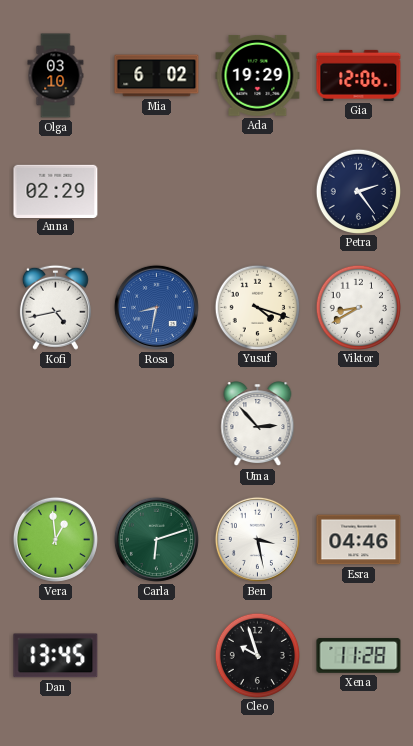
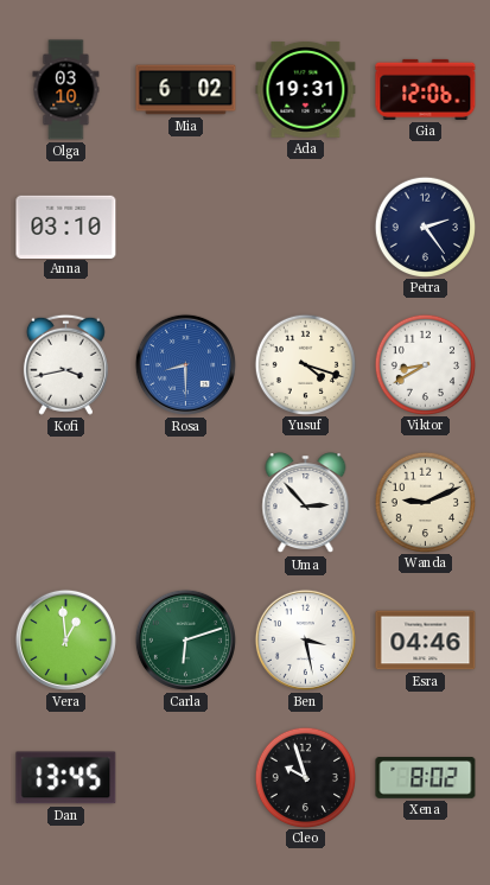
Ada: 19:29 -> 19:31
Anna: 02:29 -> 03:10
Kofi: 4:43 -> 3:43
Rosa: 8:32 -> 8:30
Wanda: none -> 9:11
Xena: 11:28 -> 8:02
